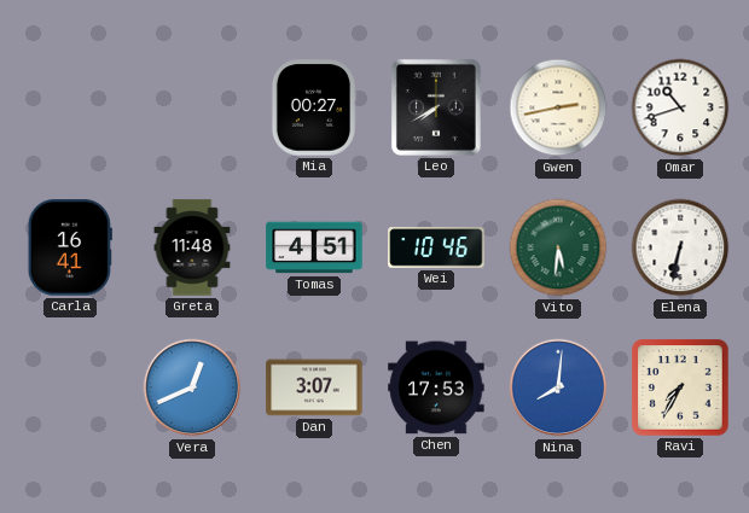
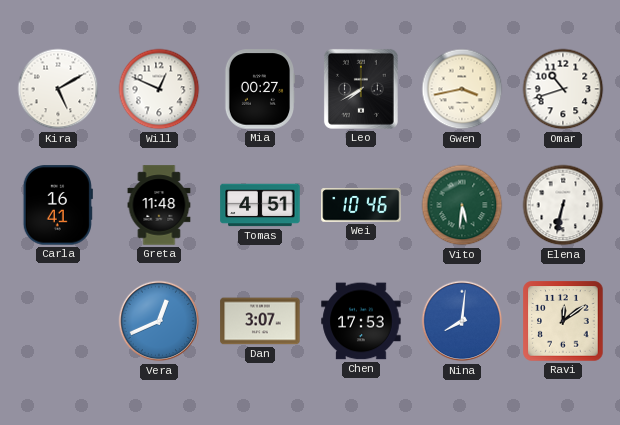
Kira: none -> 5:10
Will: none -> 12:49
Gwen: 2:43 -> 3:43
Ravi: 7:35 -> 12:09
